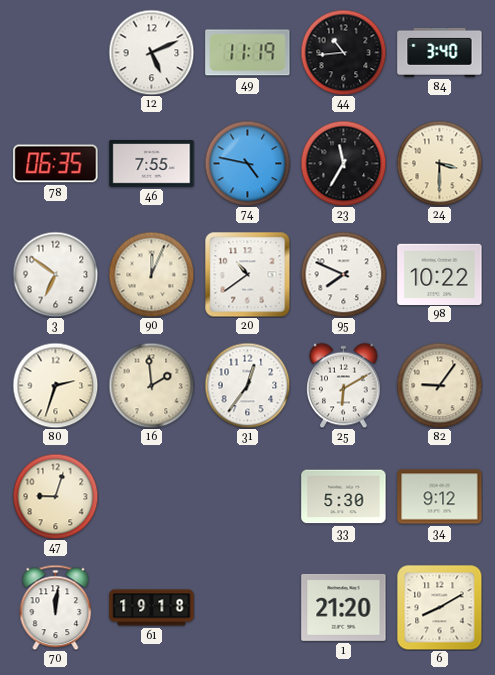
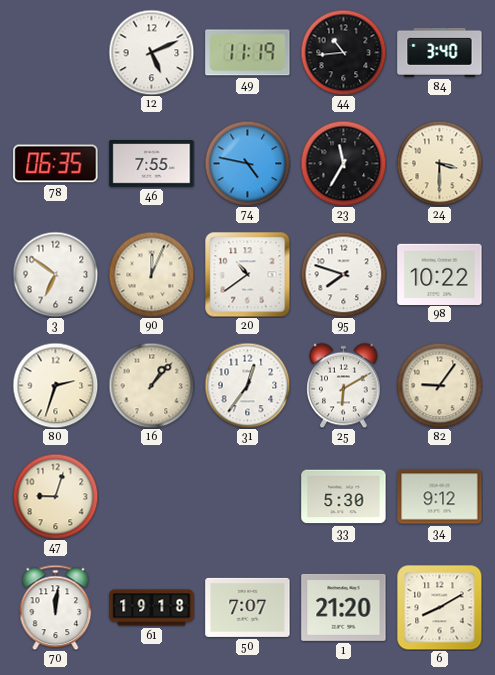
95: 7:49 -> 7:48
16: 1:59 -> 1:07
50: none -> 7:07
